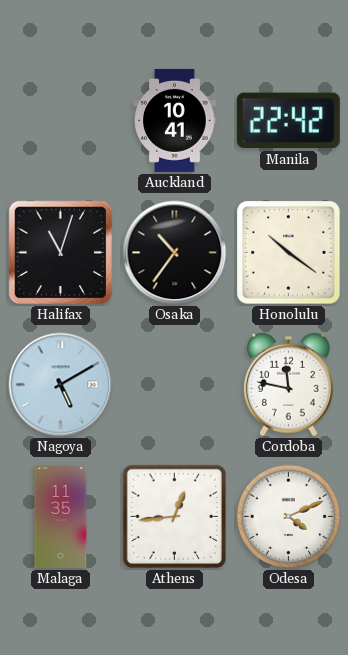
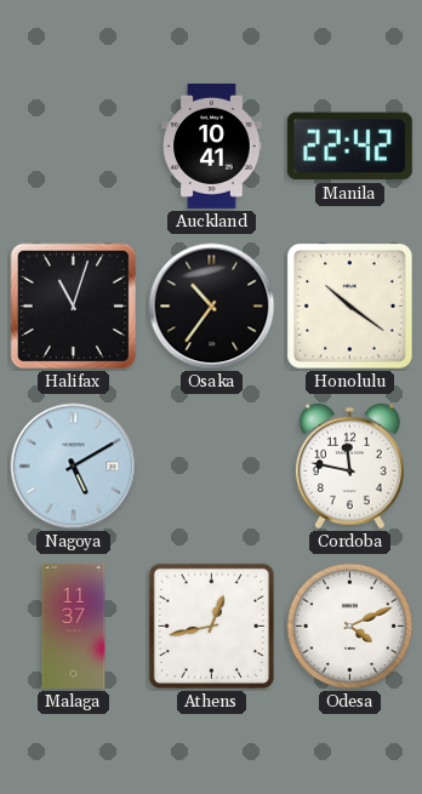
Malaga: 11:35 -> 11:37
Athens: 12:44 -> 12:43
